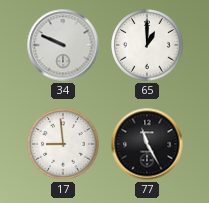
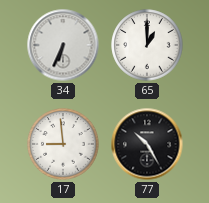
34: 9:49 -> 6:34
77: 11:25 -> 10:25
